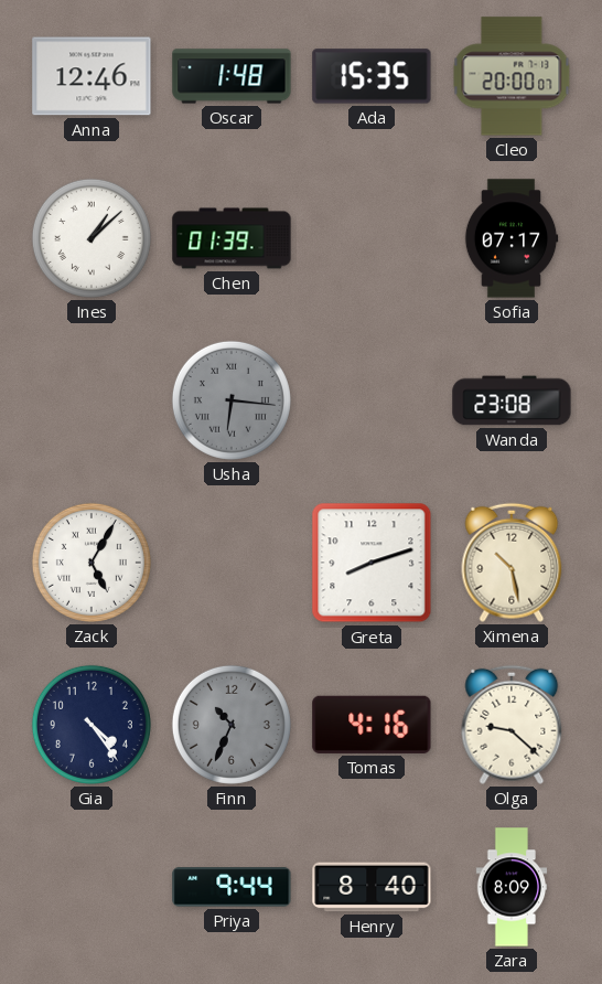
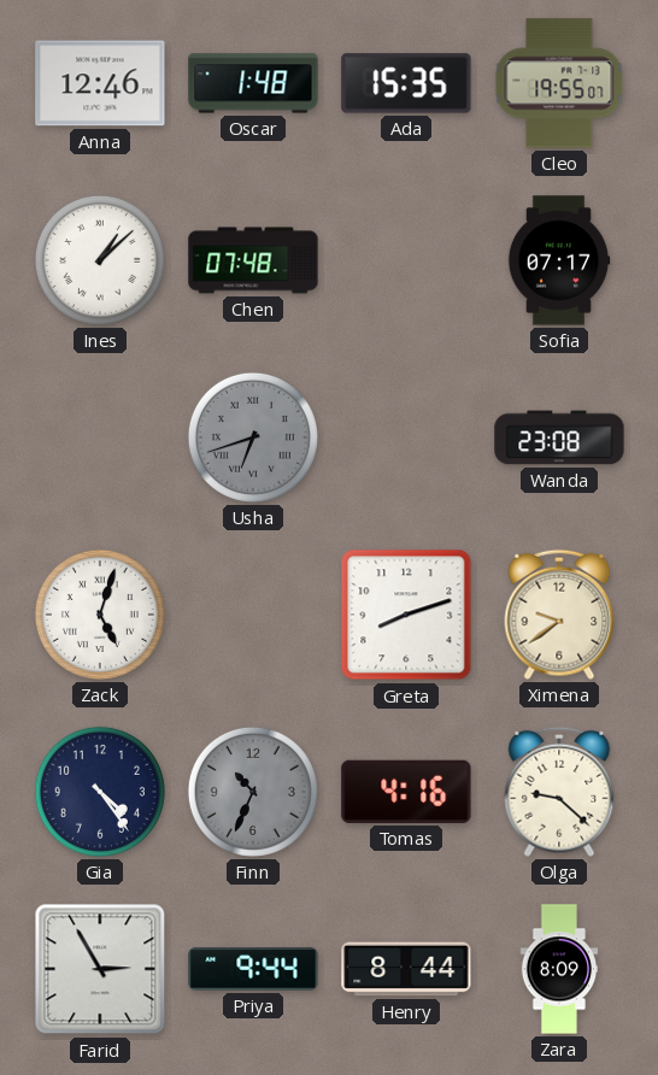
Cleo: 20:00 -> 19:55
Chen: 01:39 -> 07:48
Usha: 6:16 -> 6:42
Zack: 5:05 -> 5:03
Ximena: 10:28 -> 9:39
Farid: none -> 2:55
Henry: 8:40 -> 8:44
